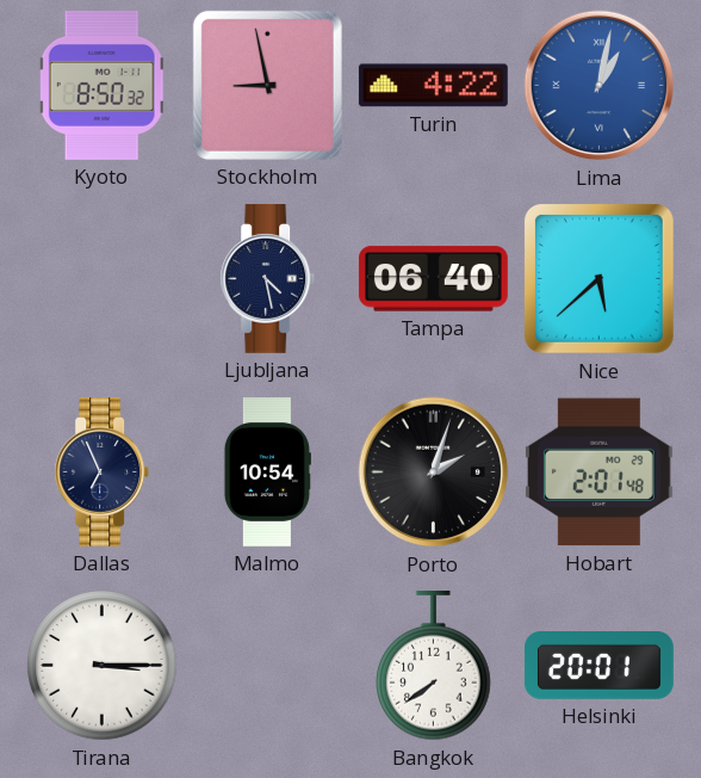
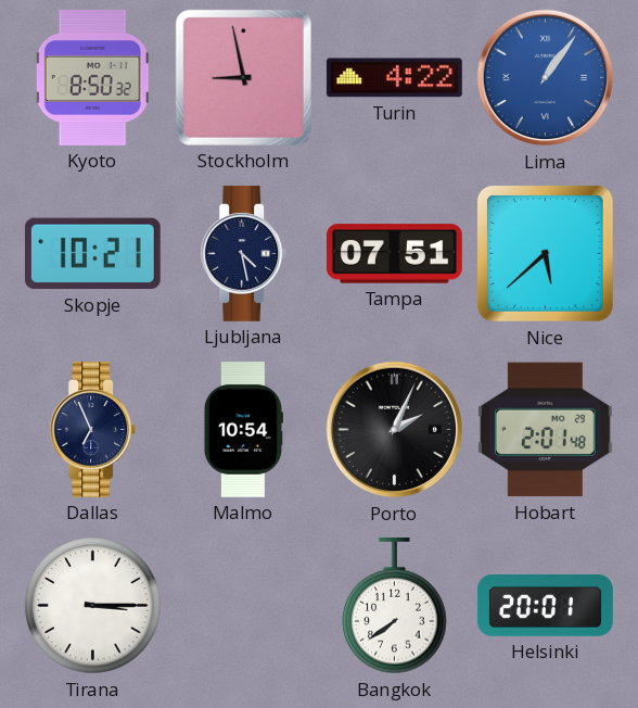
Lima: 1:02 -> 1:06
Skopje: none -> 10:21
Tampa: 06:40 -> 07:51
Porto: 2:03 -> 2:04
